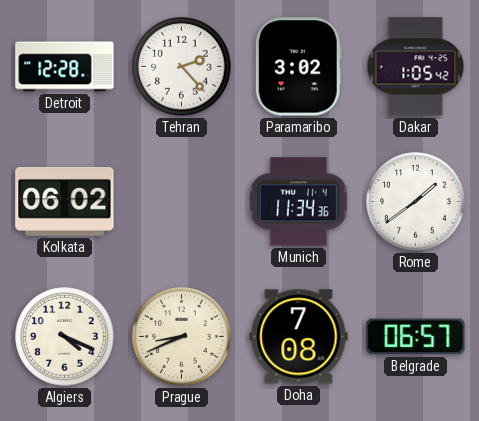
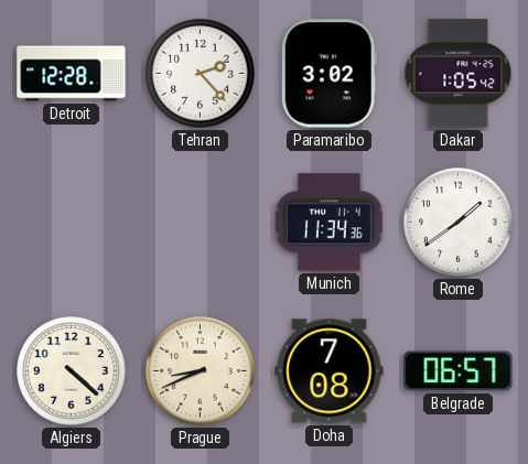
Kolkata: 06:02 -> none
Algiers: 4:19 -> 4:22
